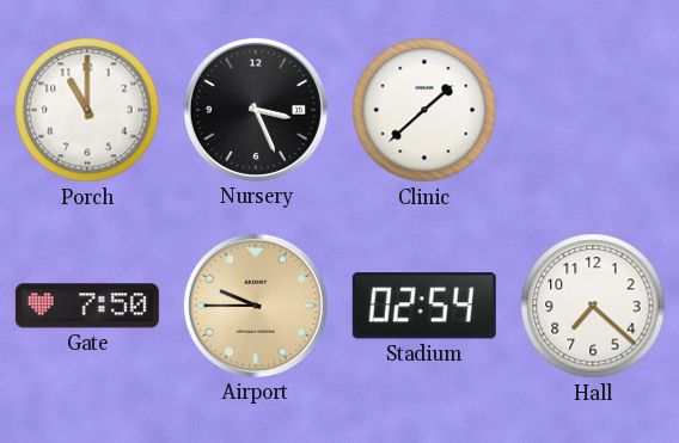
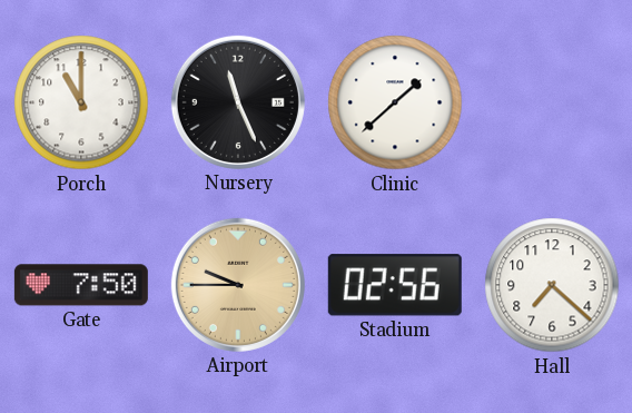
Nursery: 3:26 -> 11:26
Stadium: 02:54 -> 02:56
